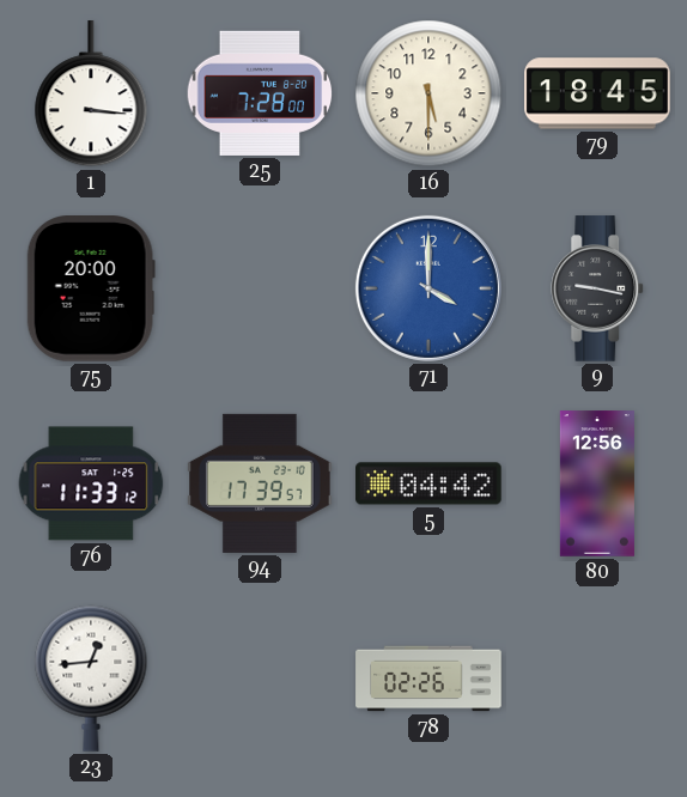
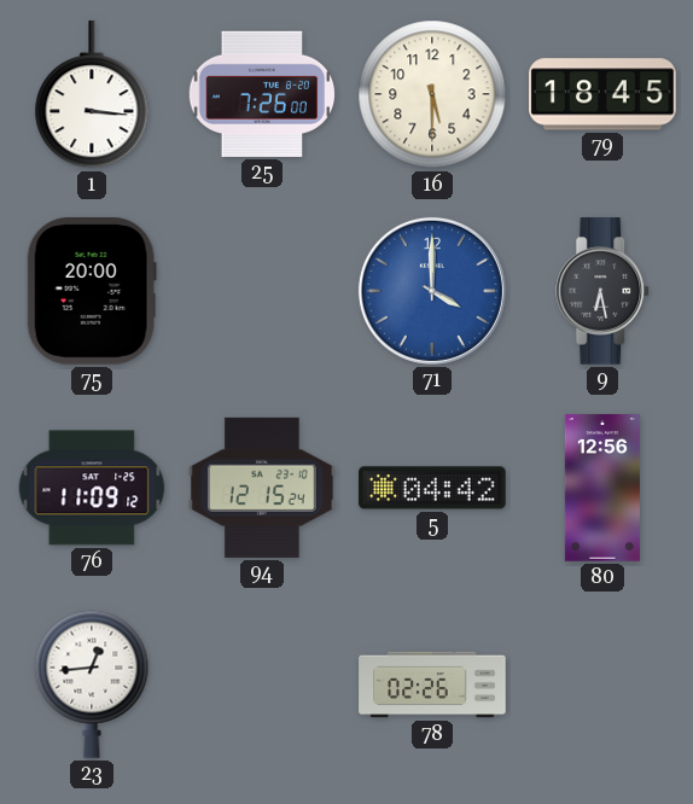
25: 7:28 -> 7:26
9: 9:17 -> 6:28
76: 11:33 -> 11:09
94: 17:39 -> 12:15
